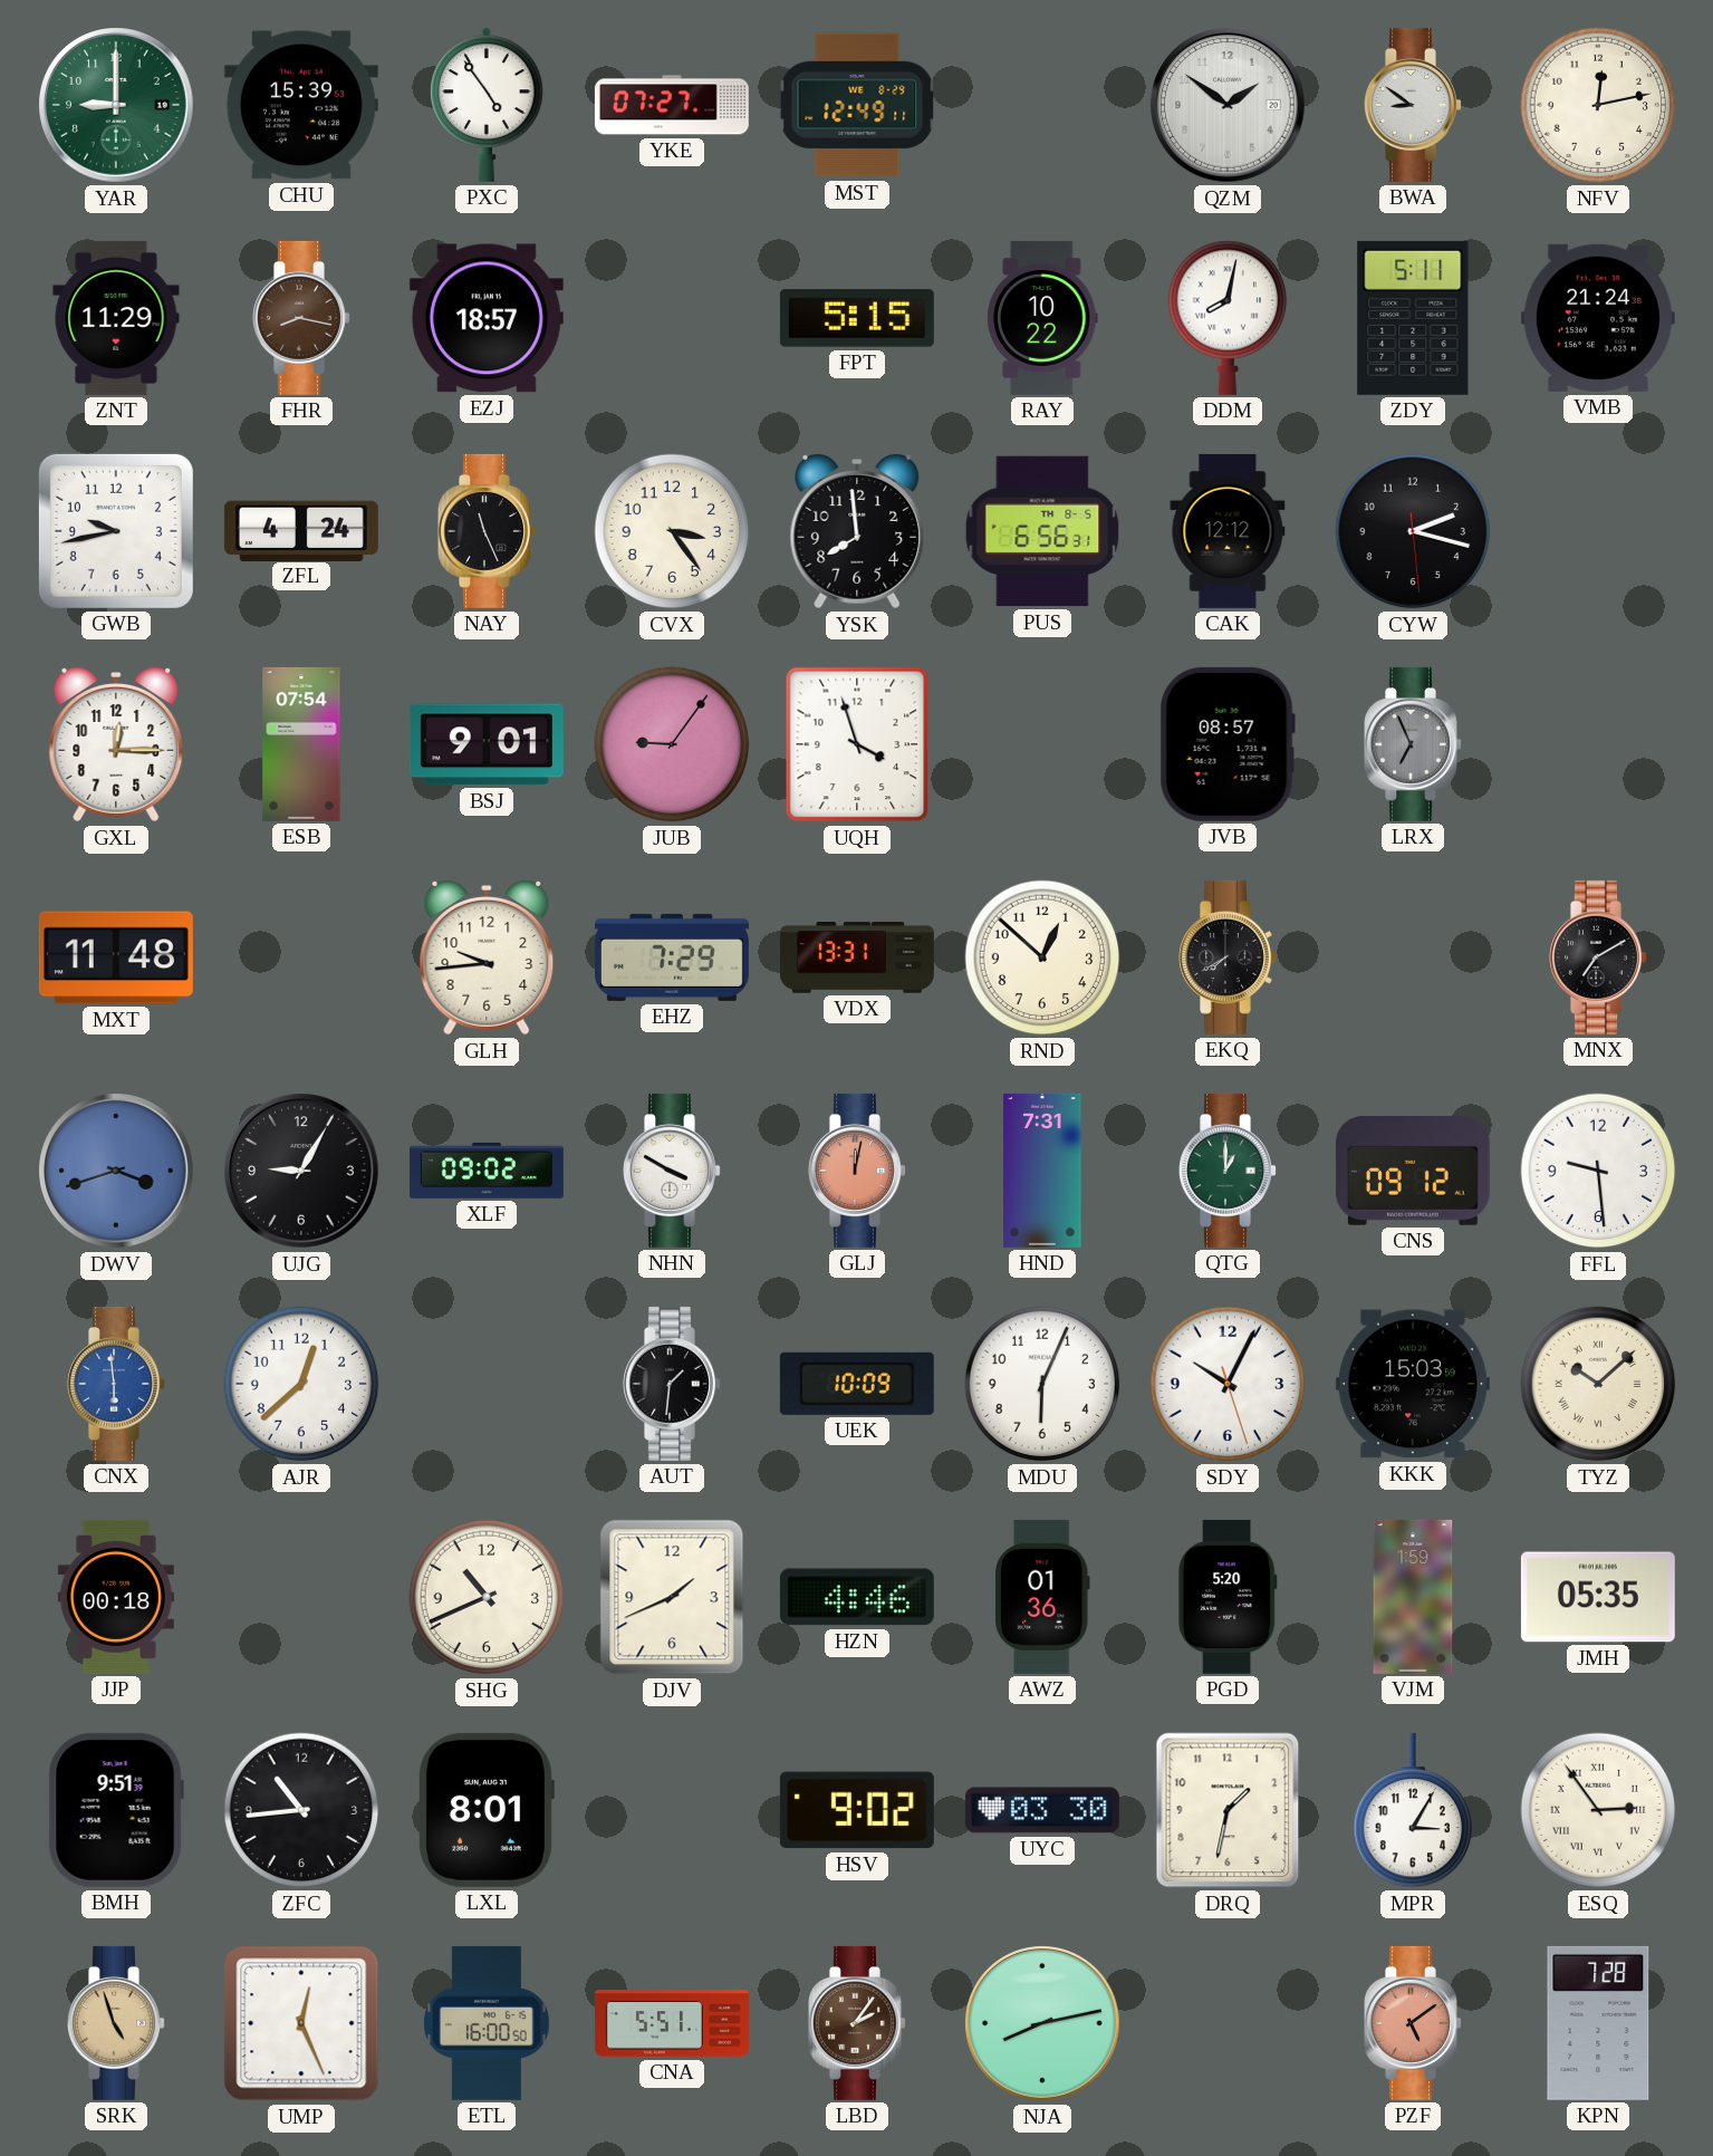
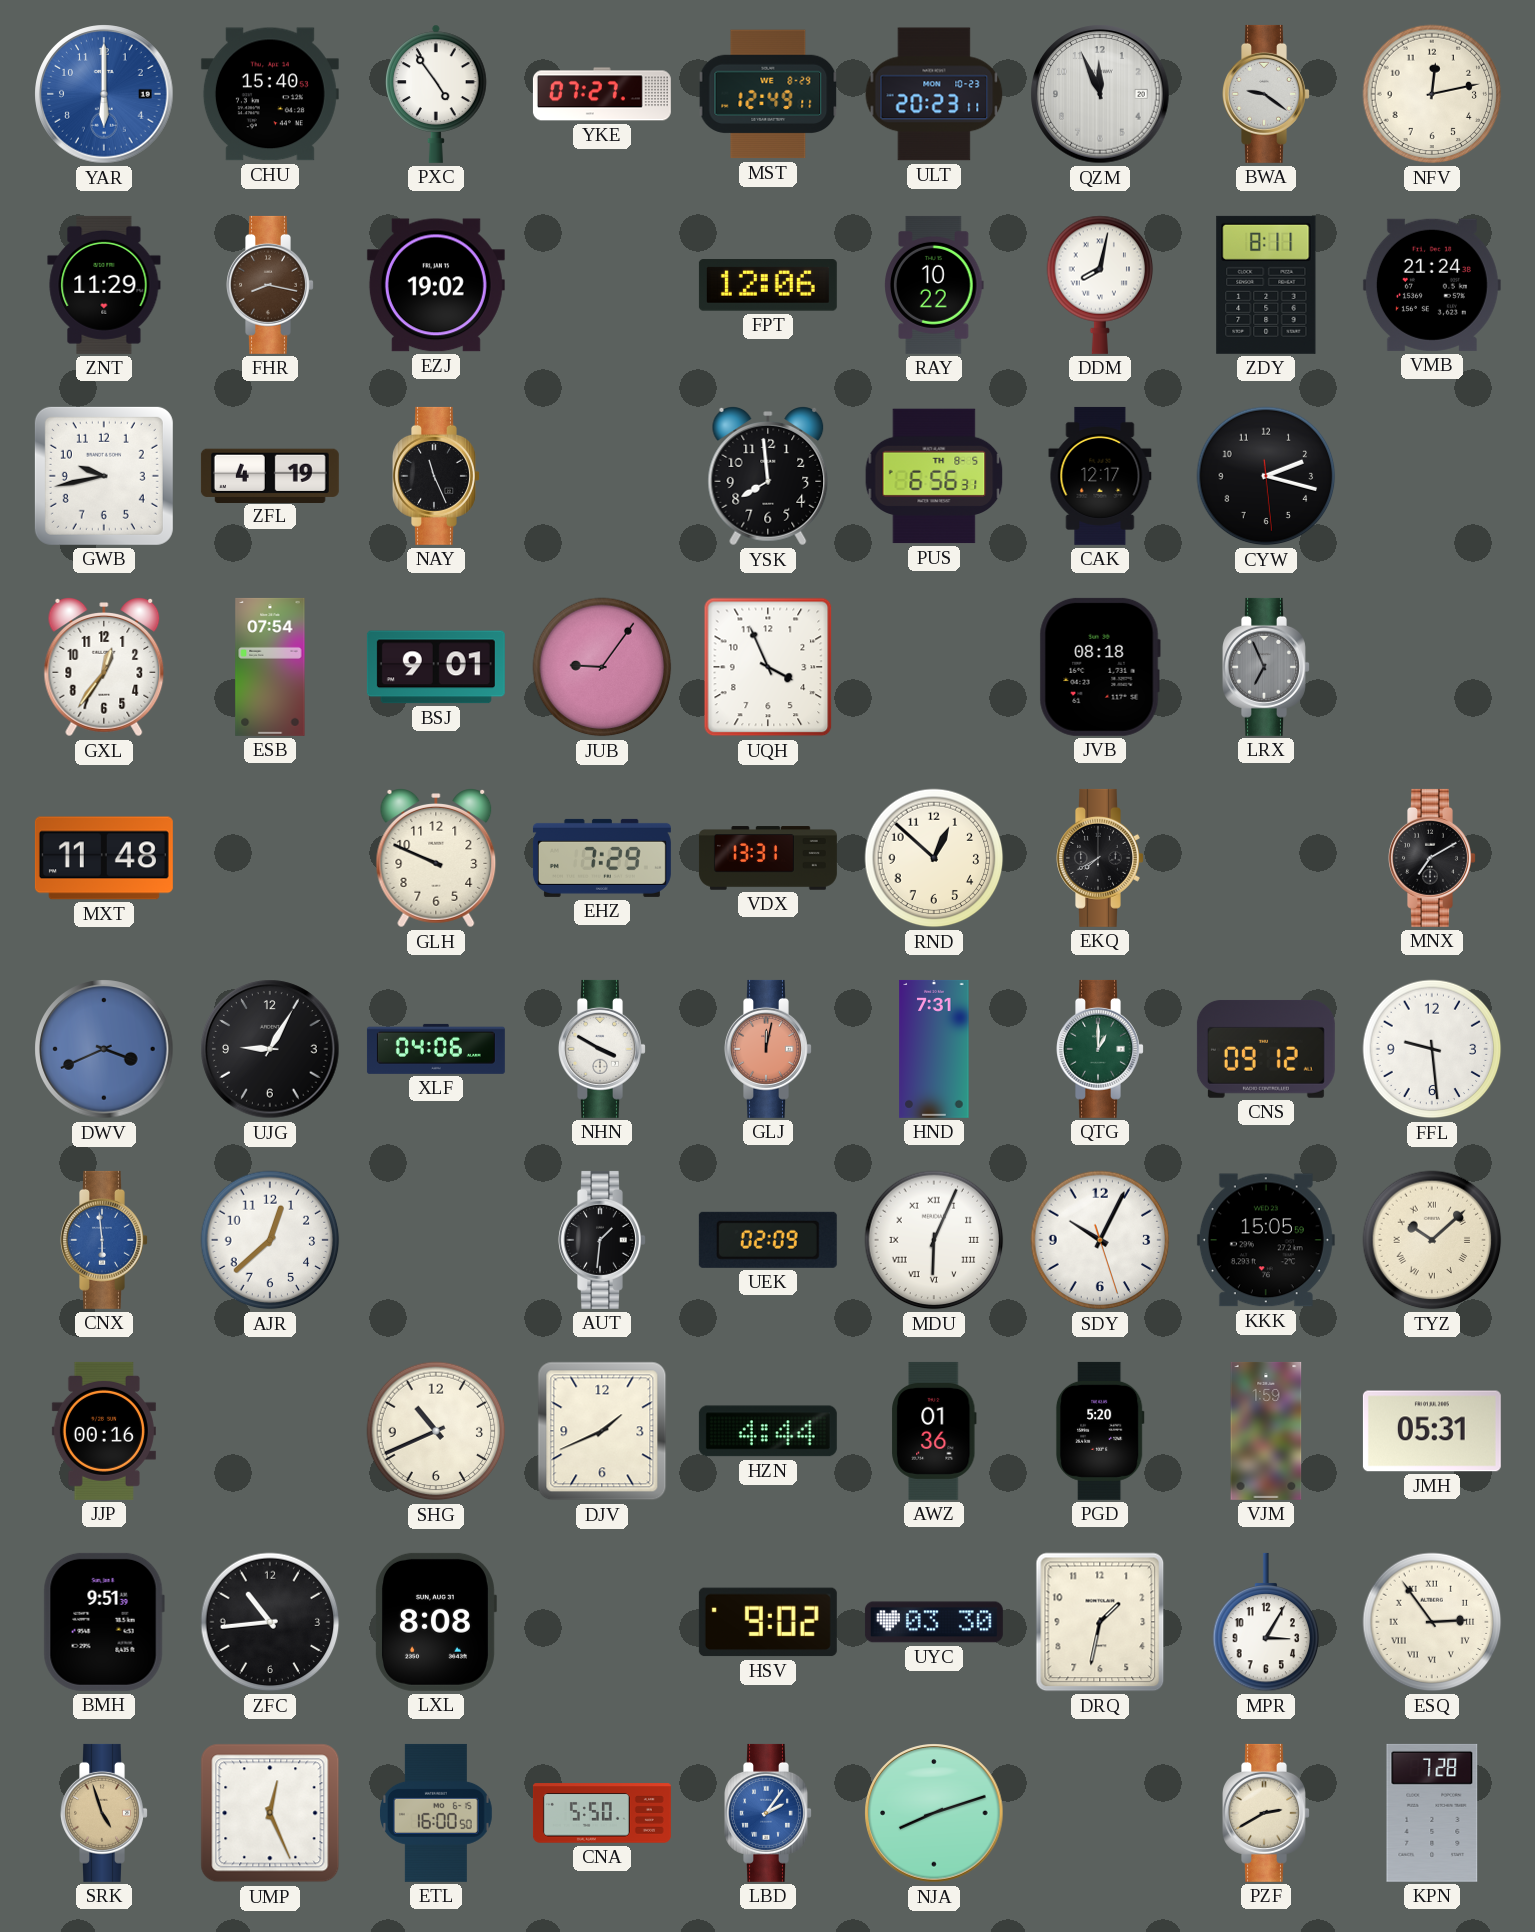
YAR: 9:00 -> 6:00
YAR dial: green -> blue
CHU: 15:39 -> 15:40
ULT: none -> 20:23
QZM: 1:51 -> 11:56
BWA: 8:51 -> 9:21
EZJ: 18:57 -> 19:02
FPT: 5:15 -> 12:06
ZDY: 5:11 -> 8:11
ZFL: 4:24 -> 4:19
CVX: 3:24 -> none
CAK: 12:12 -> 12:17
GXL: 12:15 -> 12:36
UQH: 3:57 -> 3:56
JVB: 08:57 -> 08:18
GLH: 9:44 -> 9:49
DWV: 3:42 -> 3:41
XLF: 09:02 -> 04:06
UEK: 10:09 -> 02:09
MDU numerals: Arabic -> Roman
KKK: 15:03 -> 15:05
JJP: 00:18 -> 00:16
HZN: 4:46 -> 4:44
JMH: 05:35 -> 05:31
LXL: 8:01 -> 8:08
CNA: 5:51 -> 5:50
LBD dial: brown -> blue
NJA: 8:13 -> 8:12
PZF: 5:09 -> 2:40
PZF dial: salmon -> cream
